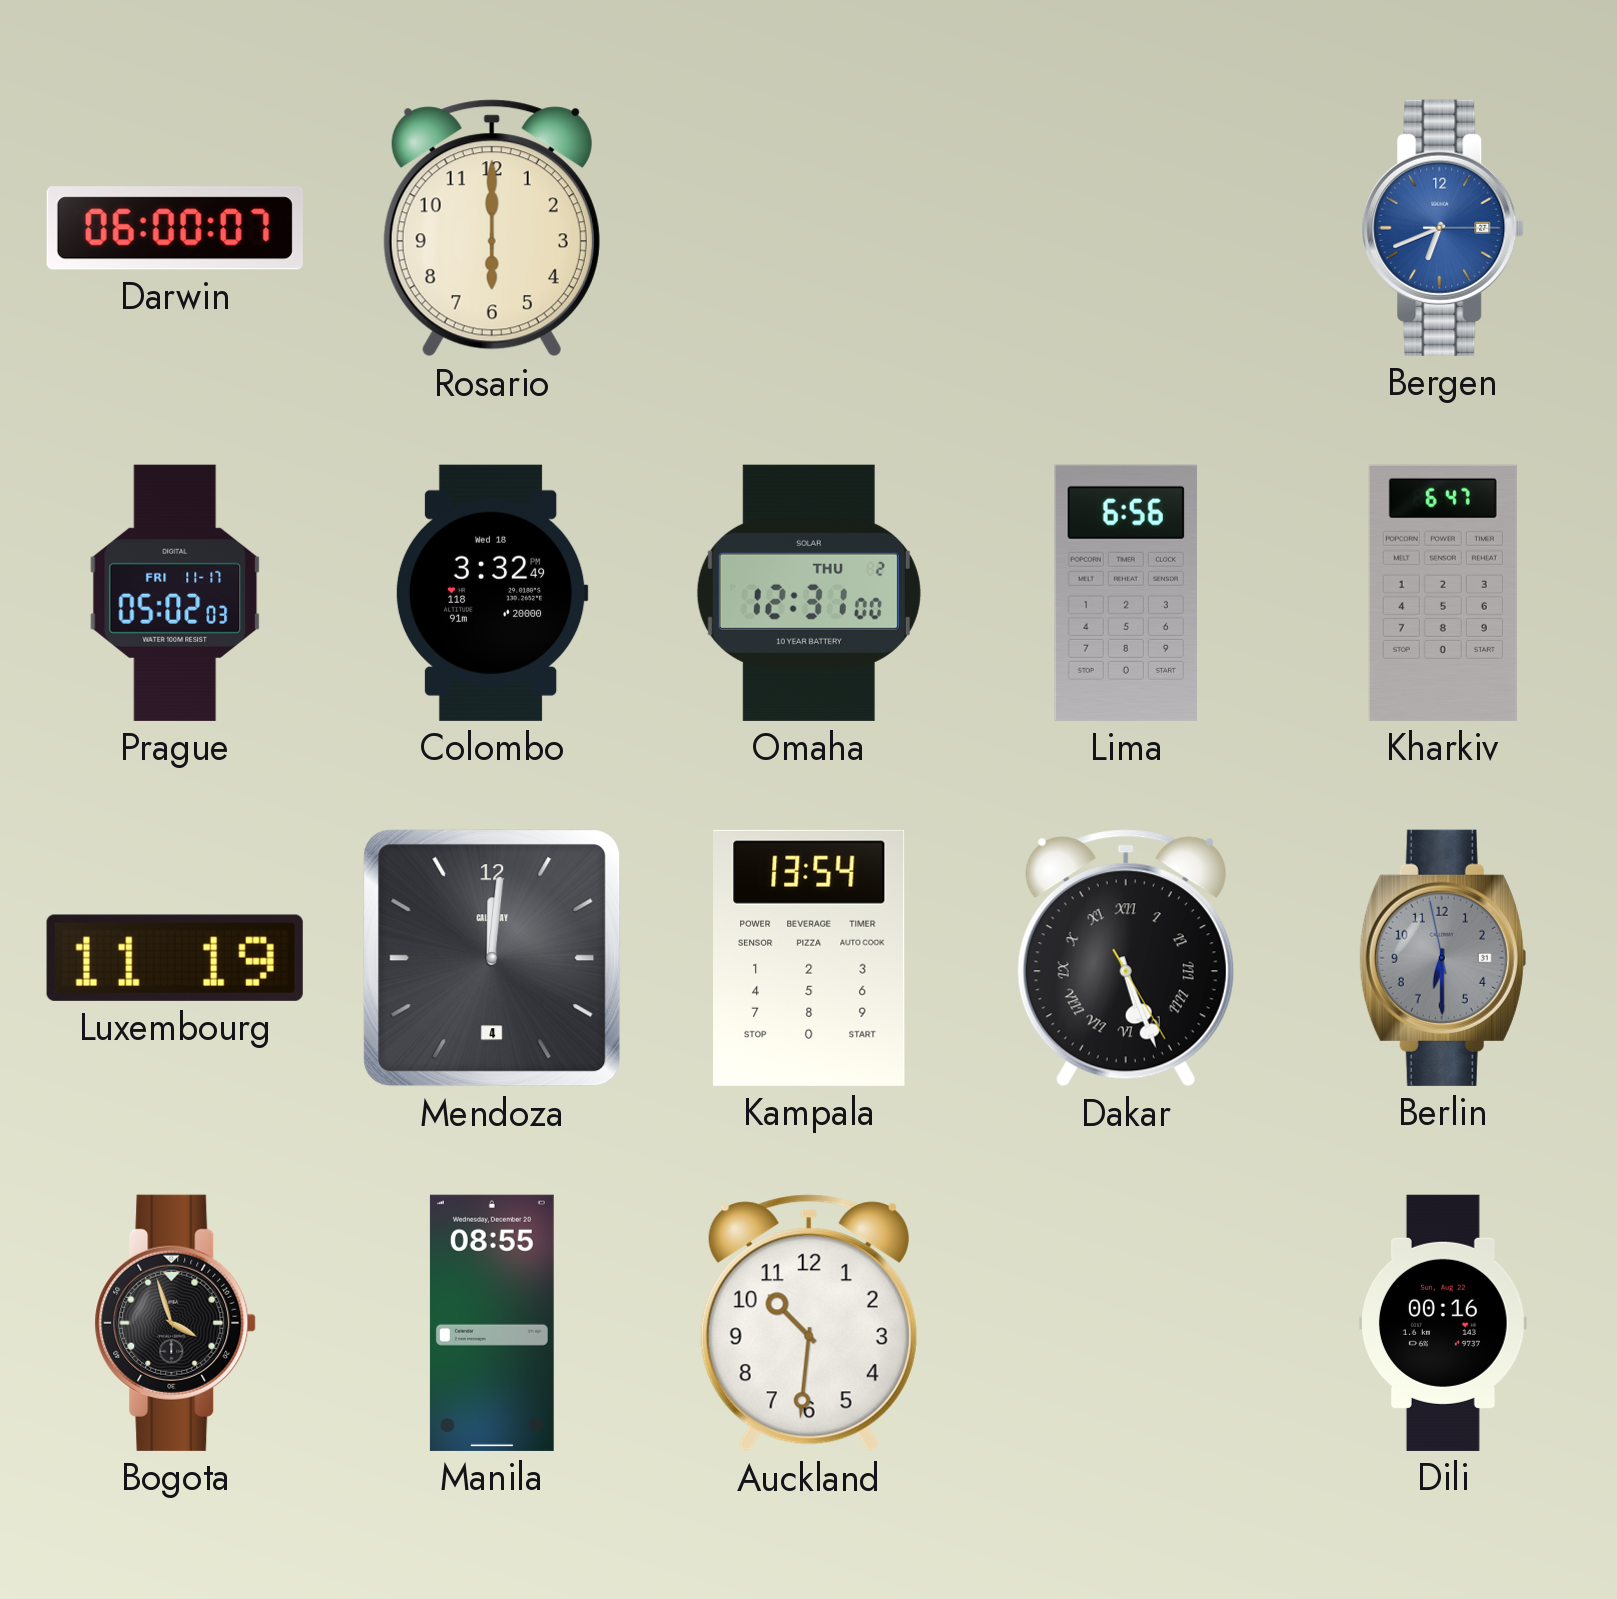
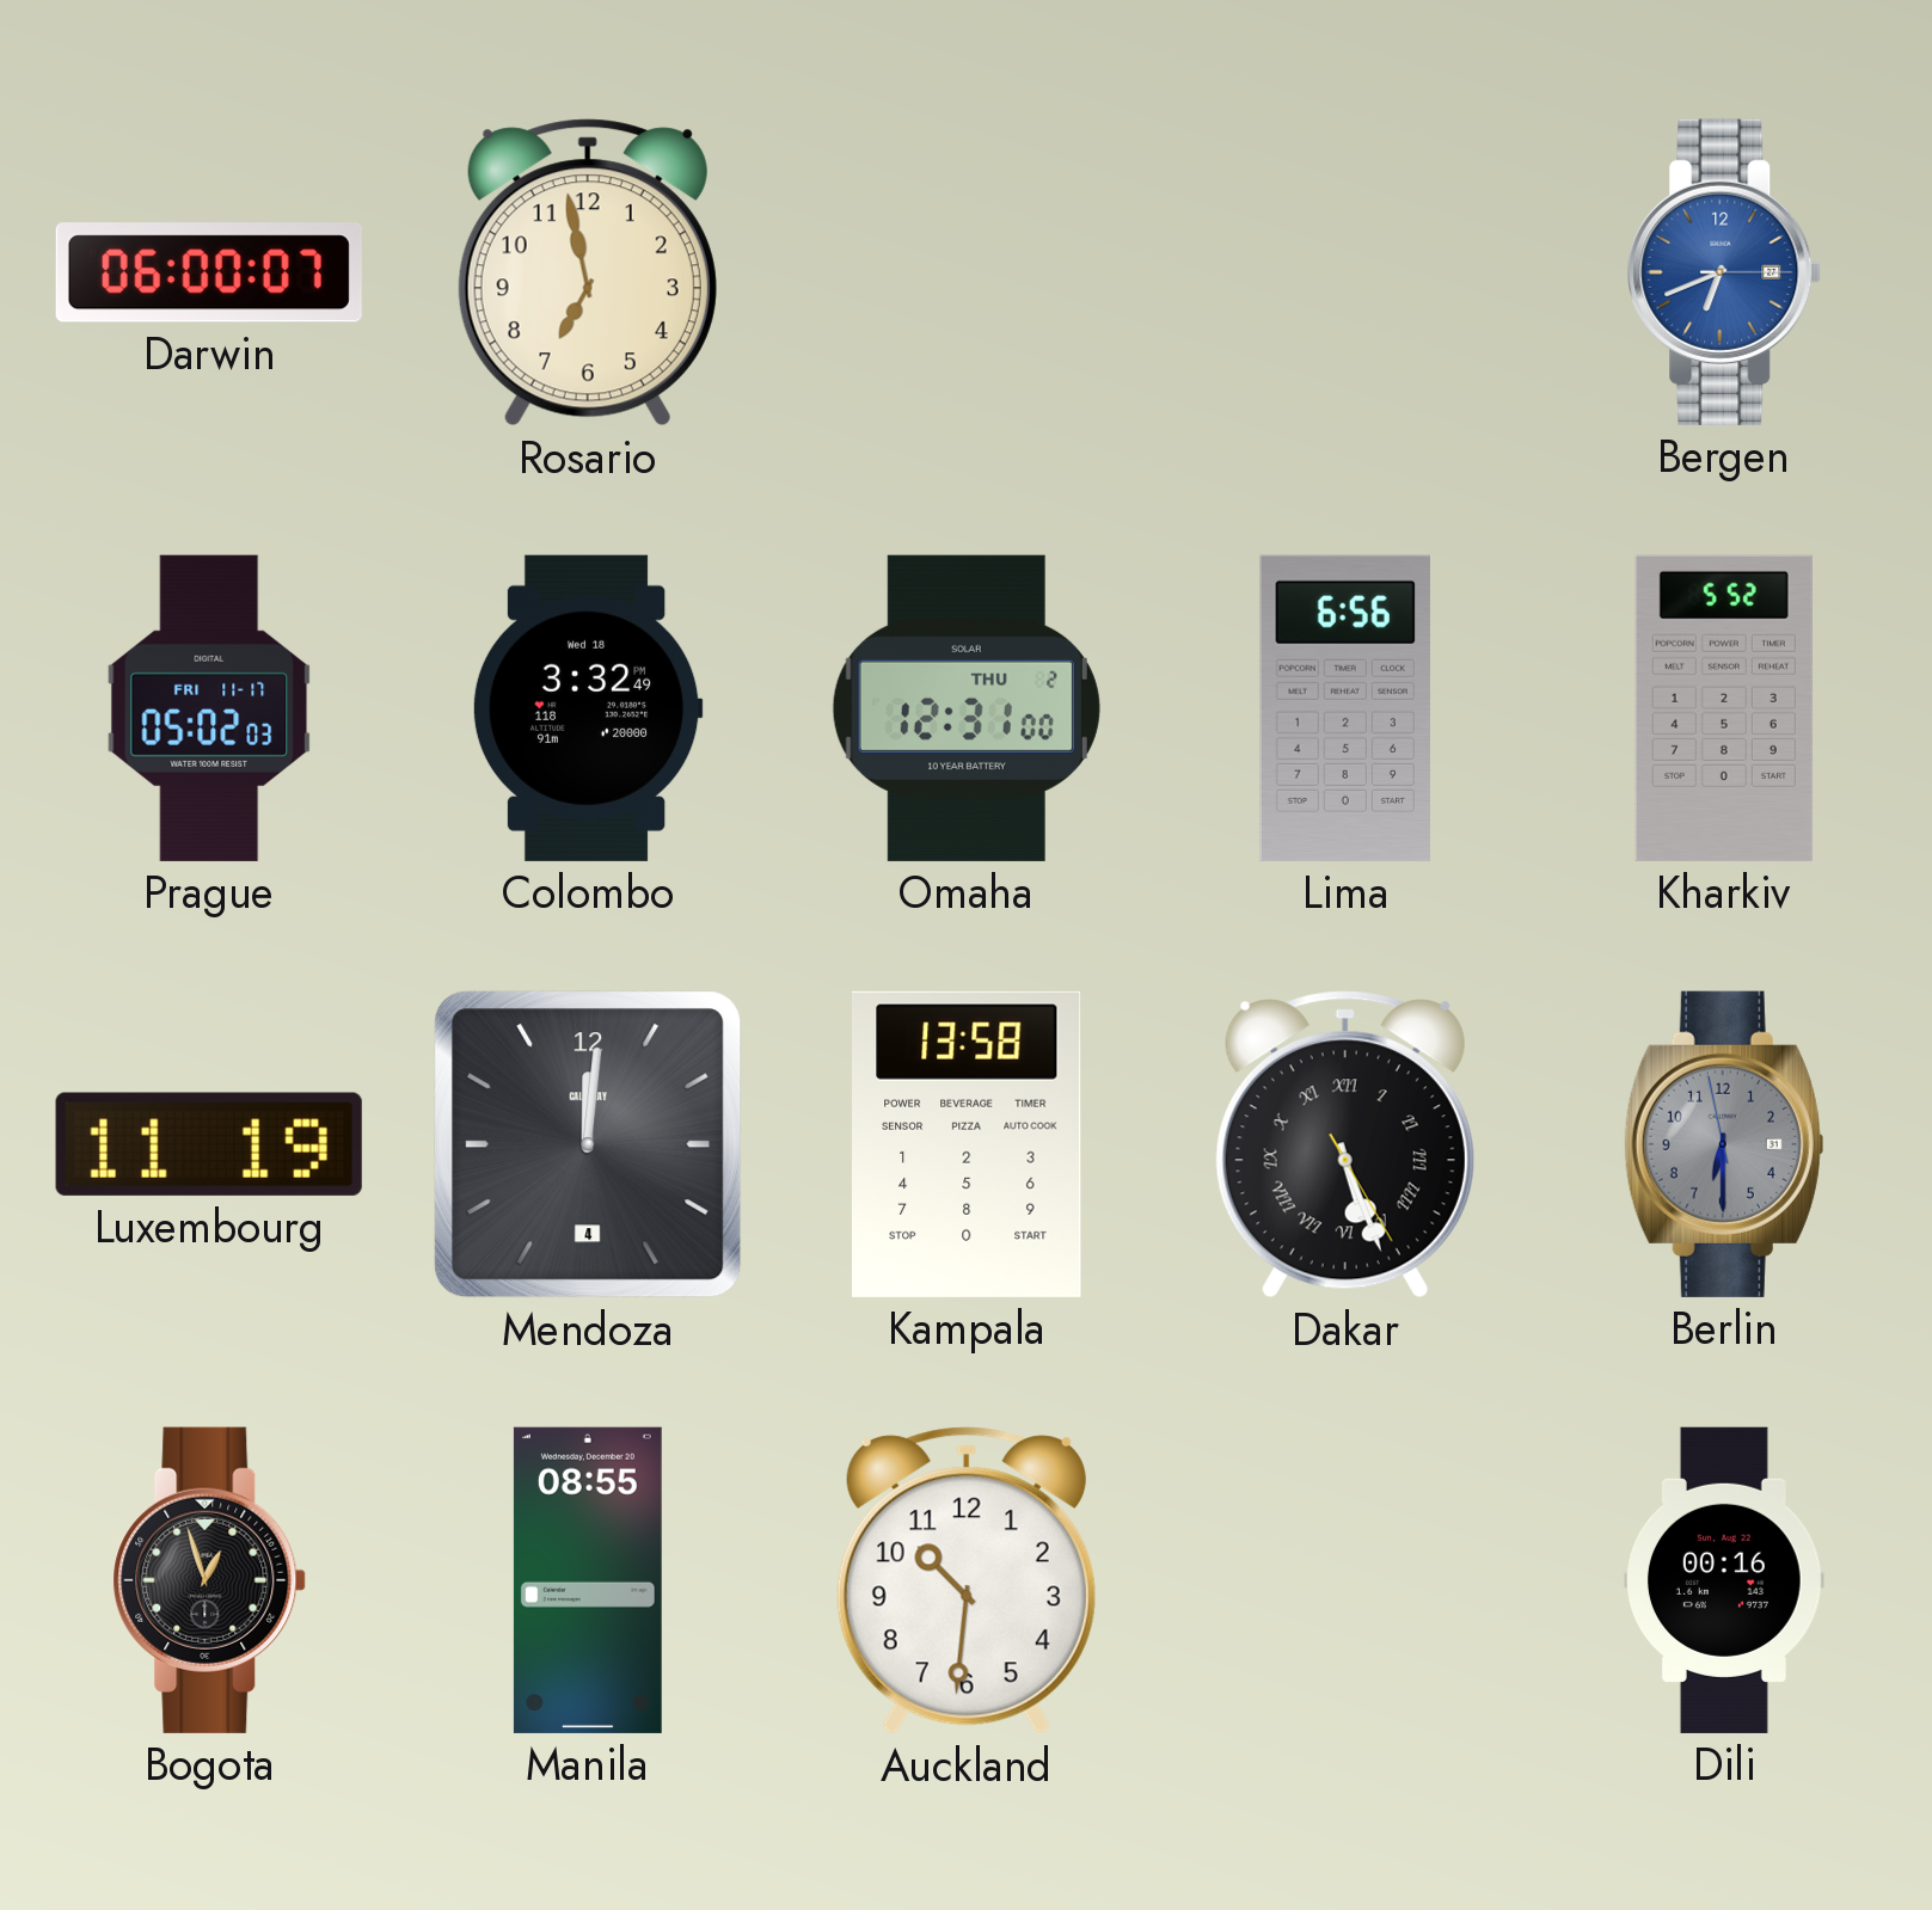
Rosario: 6:00 -> 6:58
Kharkiv: 6:47 -> 5:52
Kampala: 13:54 -> 13:58
Bogota: 3:57 -> 12:57
